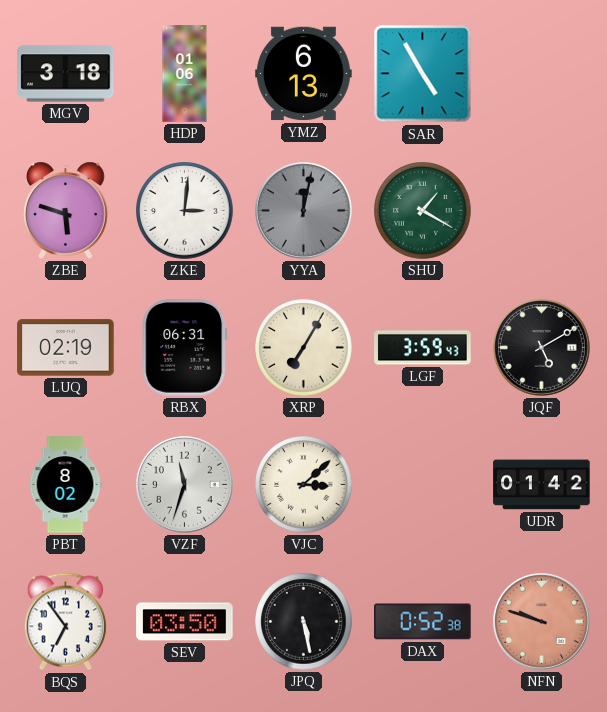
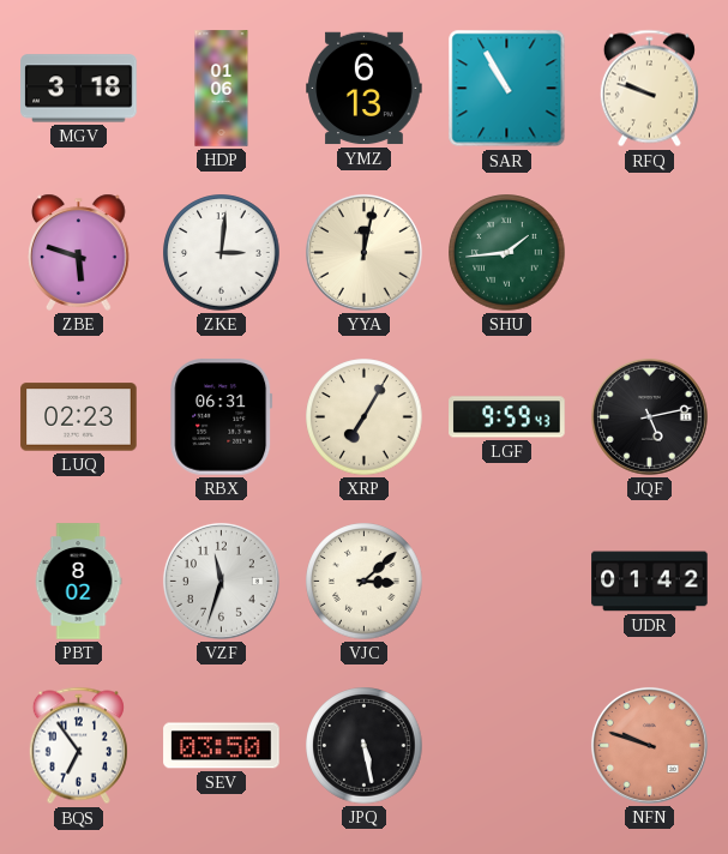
SAR: 4:55 -> 10:55
RFQ: none -> 9:48
YYA dial: grey -> cream
SHU: 1:20 -> 1:44
LUQ: 02:19 -> 02:23
LGF: 3:59 -> 9:59
JQF: 5:10 -> 5:13
DAX: 0:52 -> none
